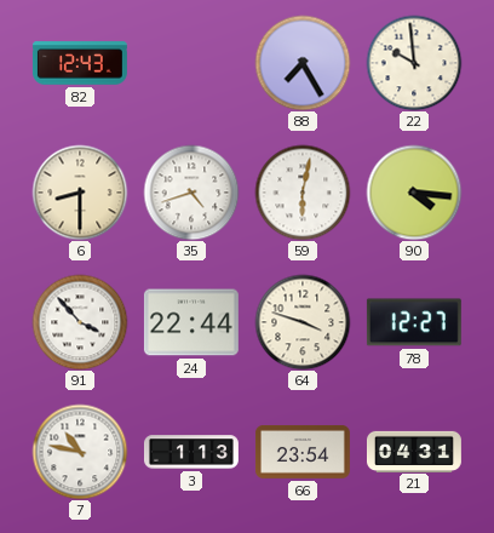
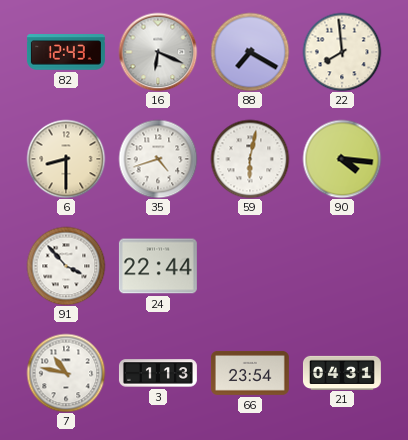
16: none -> 6:19
88: 7:25 -> 7:20
22: 9:59 -> 7:59
64: 3:48 -> none
78: 12:27 -> none
